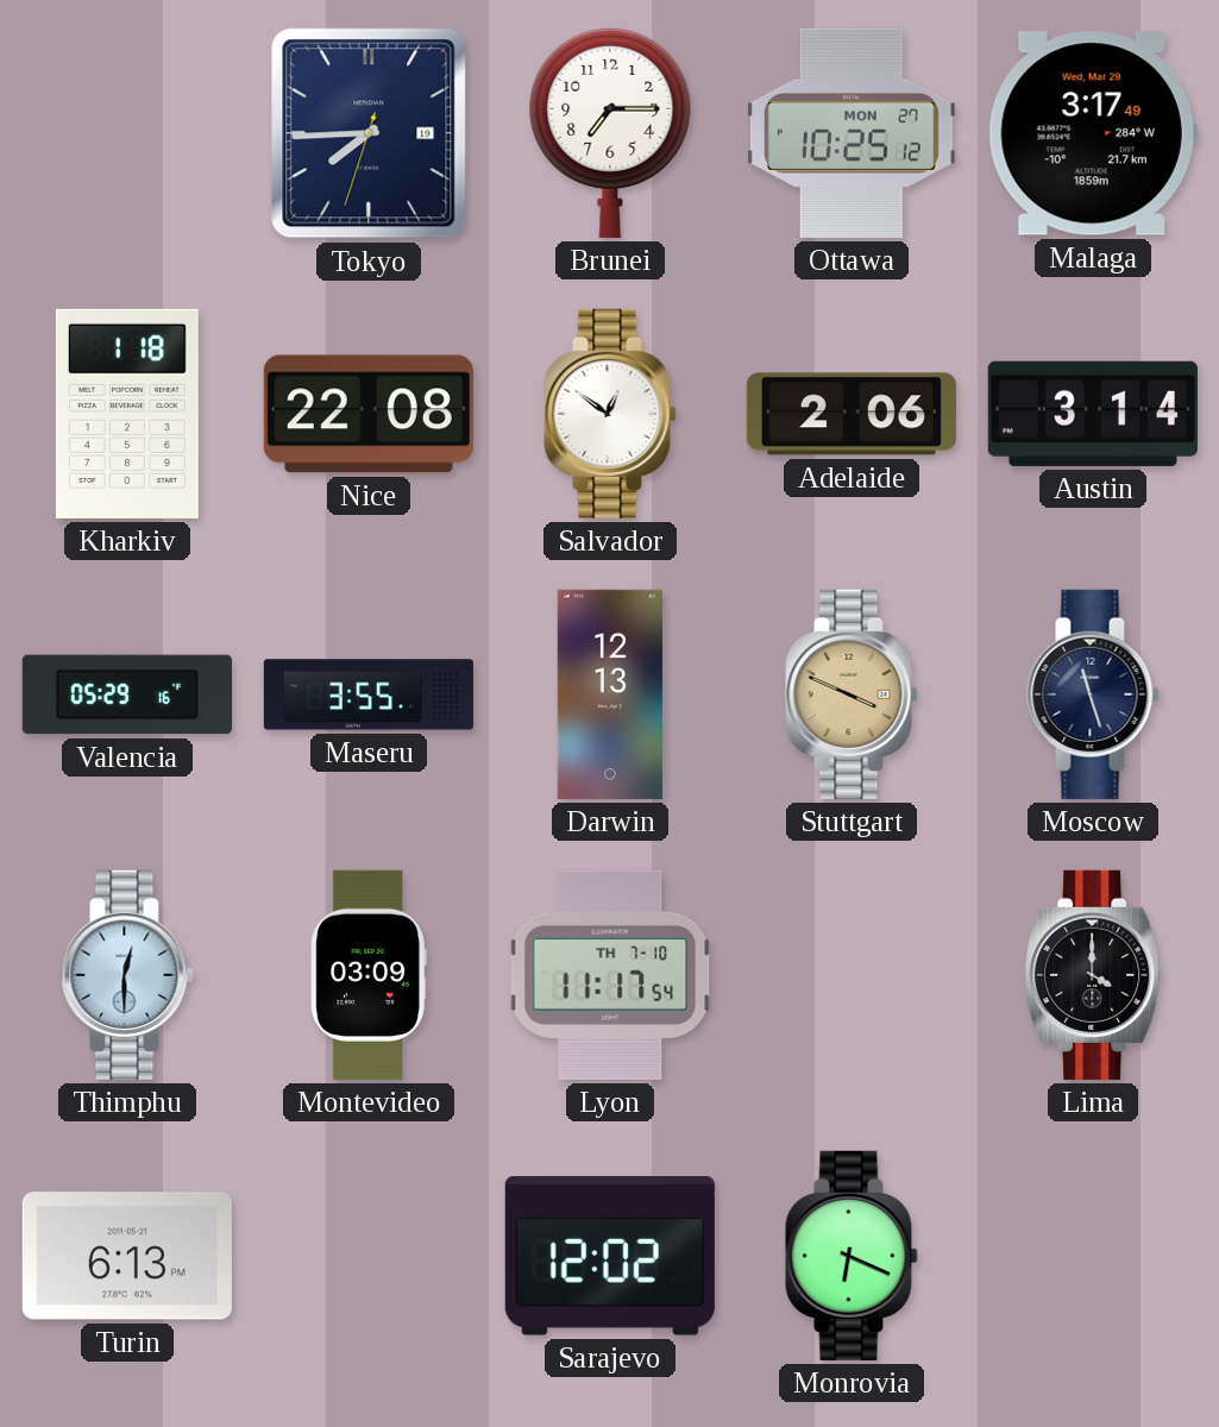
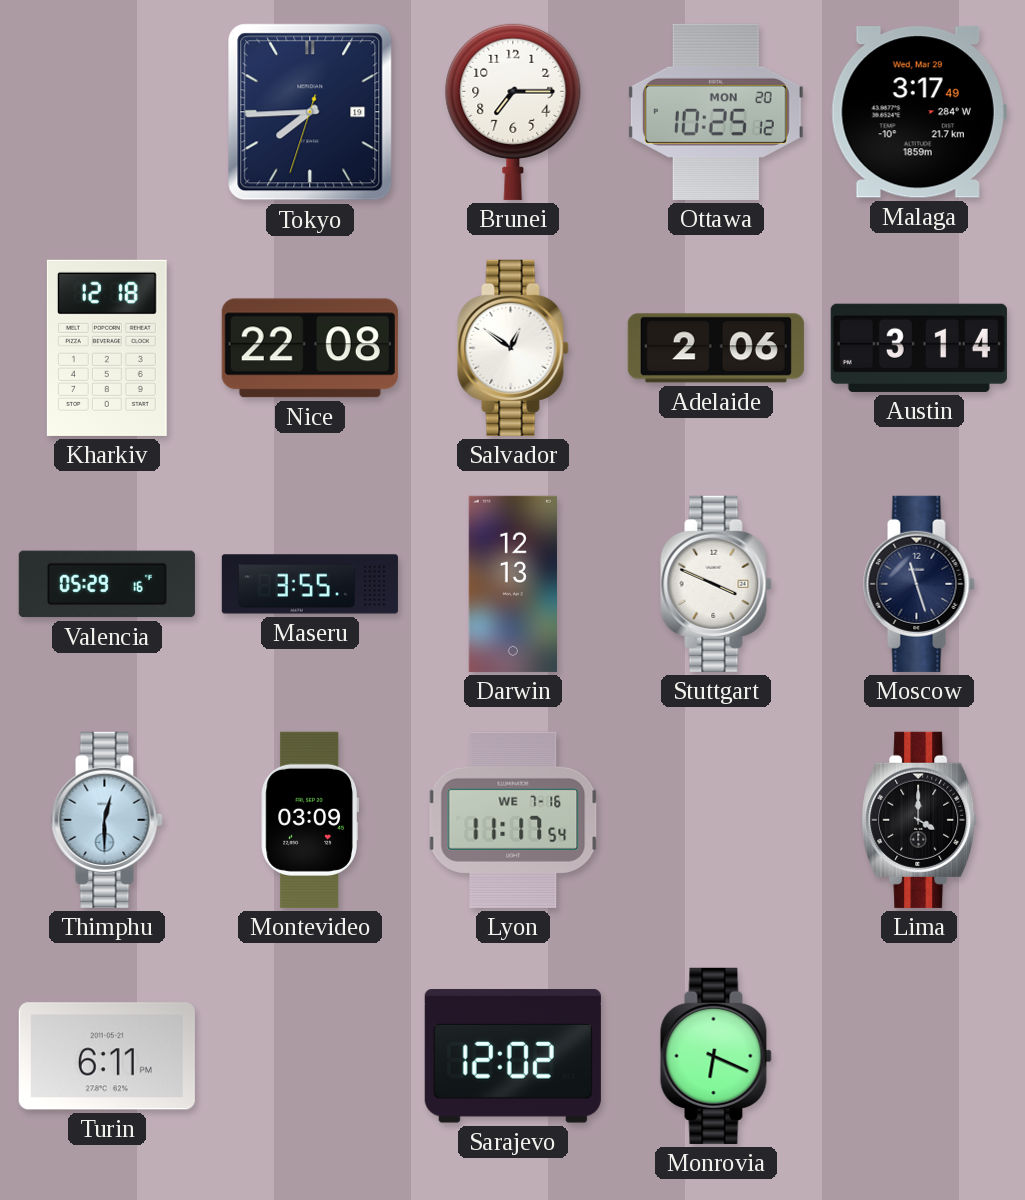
Ottawa date: MON 27 -> MON 20
Kharkiv: 1:18 -> 12:18
Stuttgart dial: champagne -> white
Lyon date: TH 7-10 -> WE 7-16
Turin: 6:13 -> 6:11
